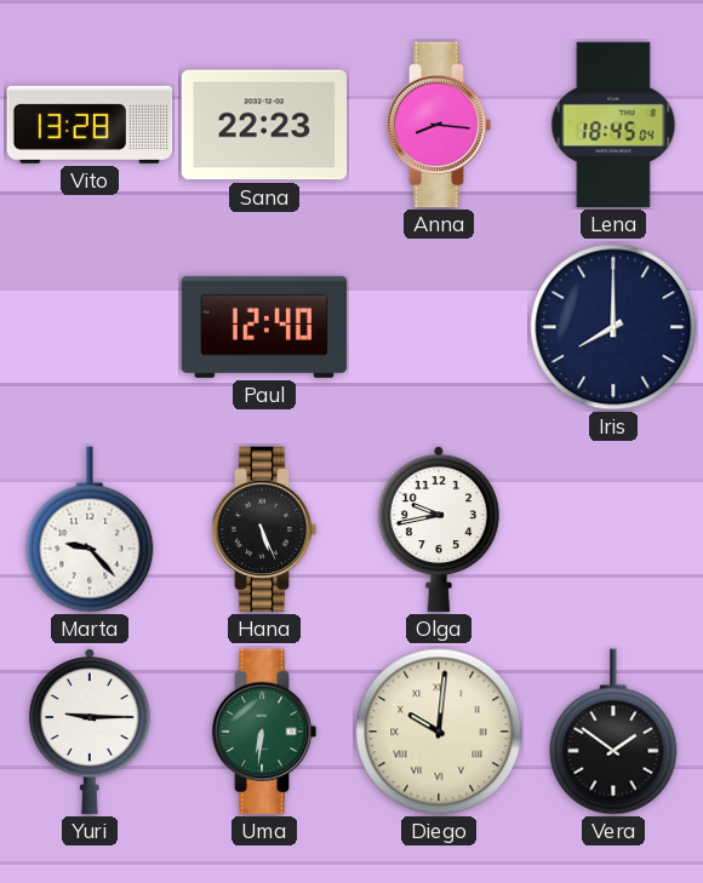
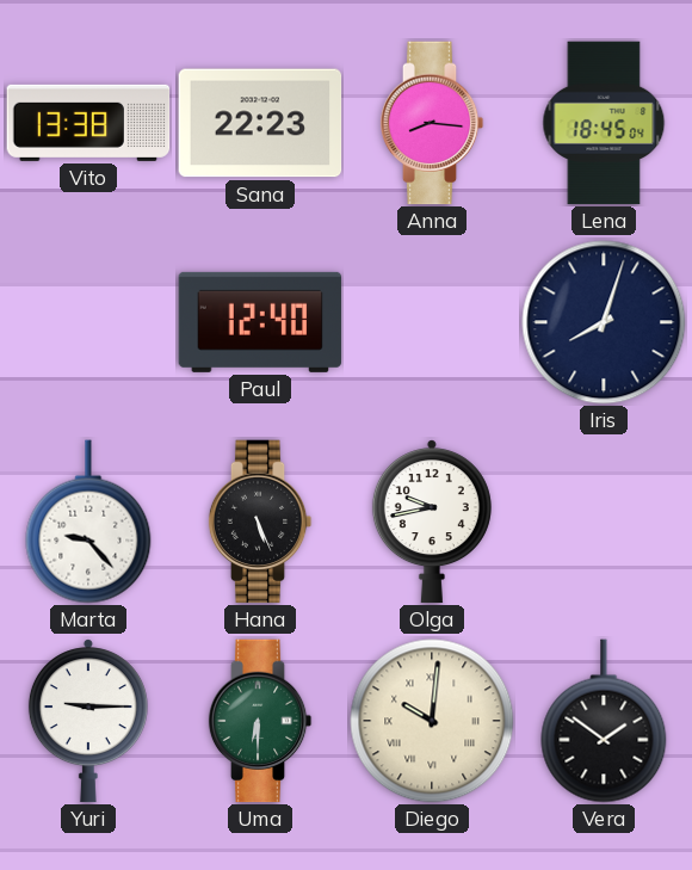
Vito: 13:28 -> 13:38
Iris: 8:00 -> 8:03
Uma: 6:31 -> 6:30
